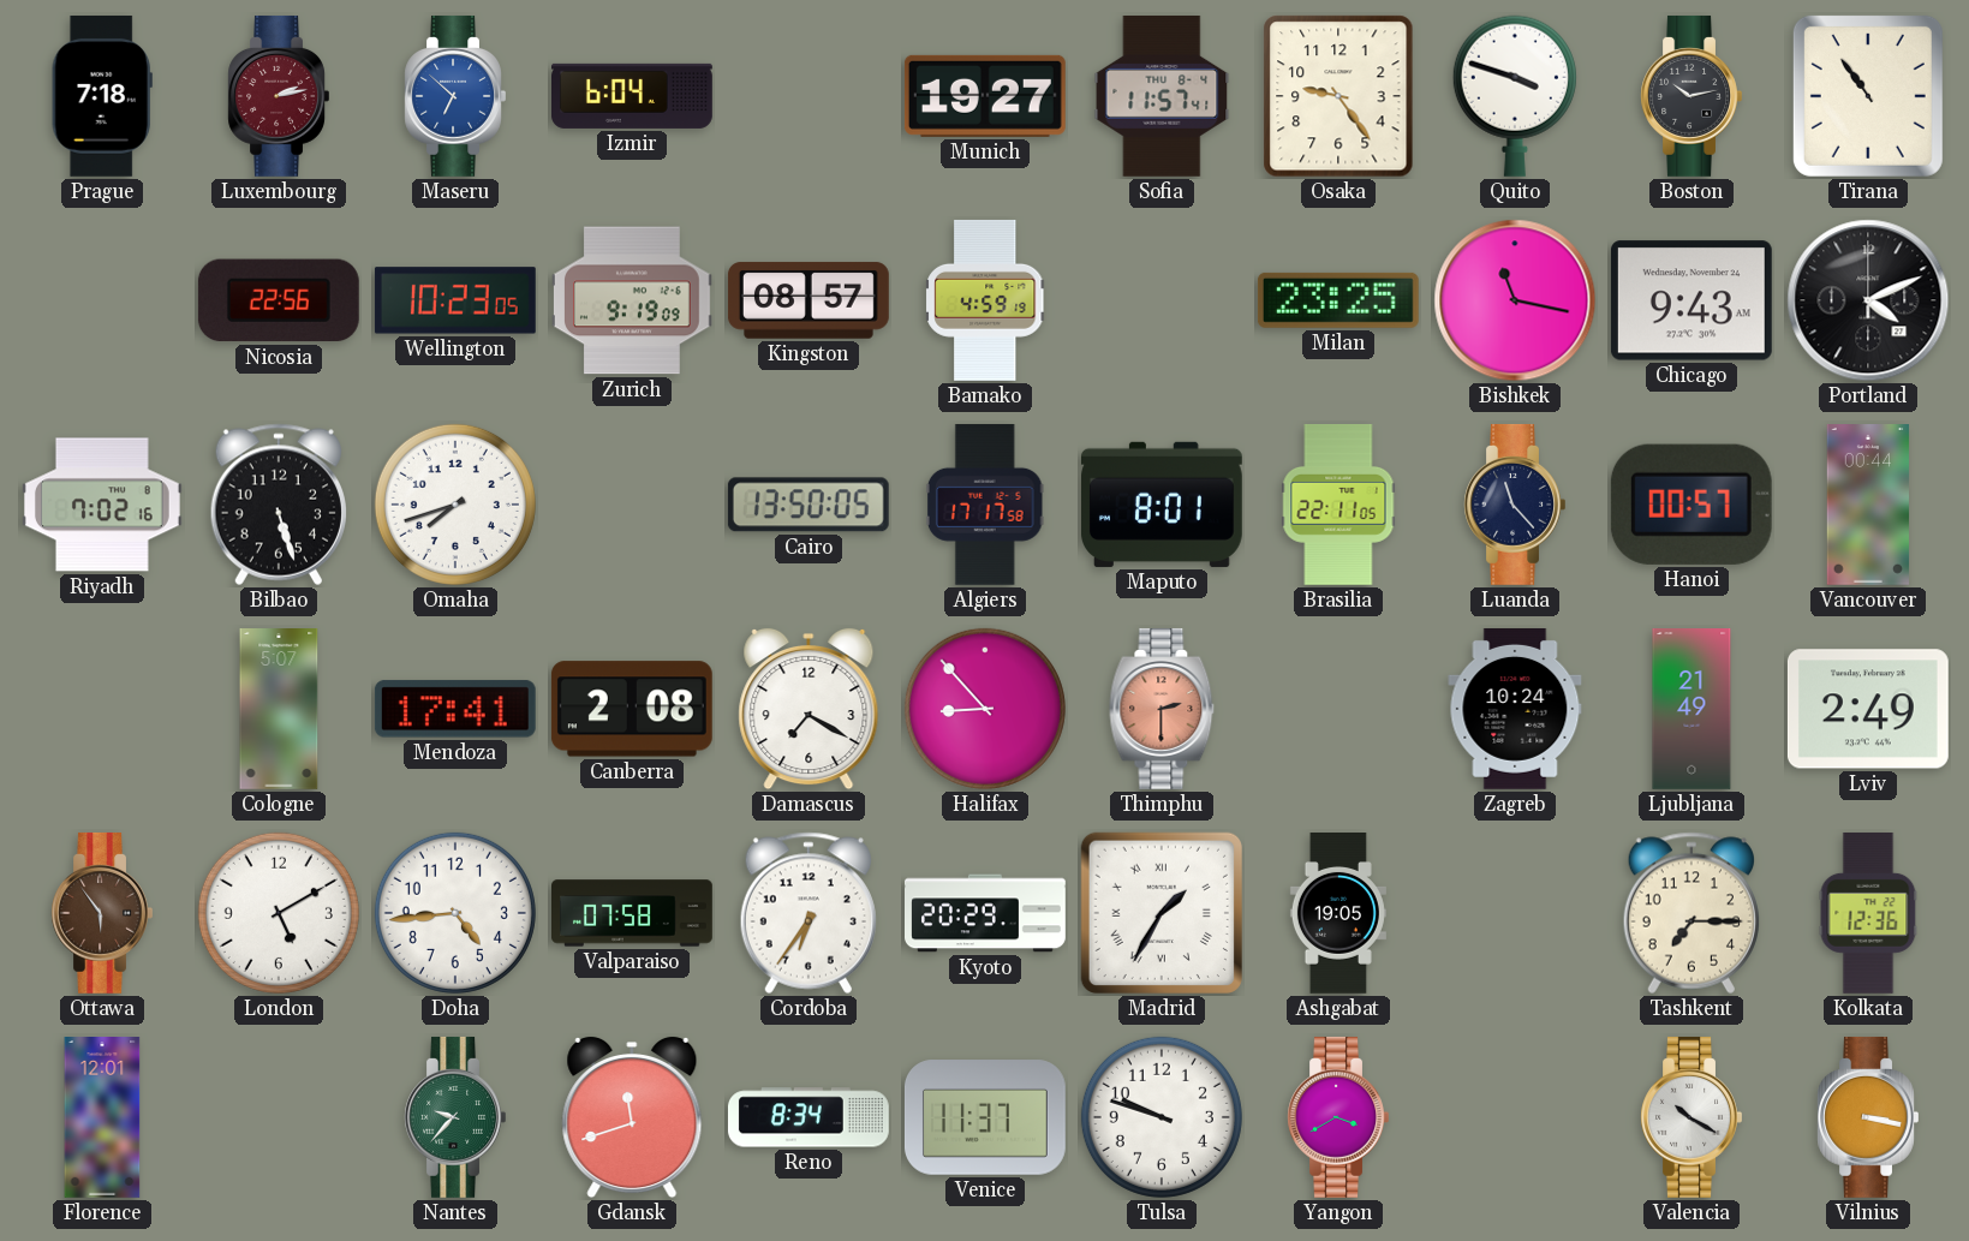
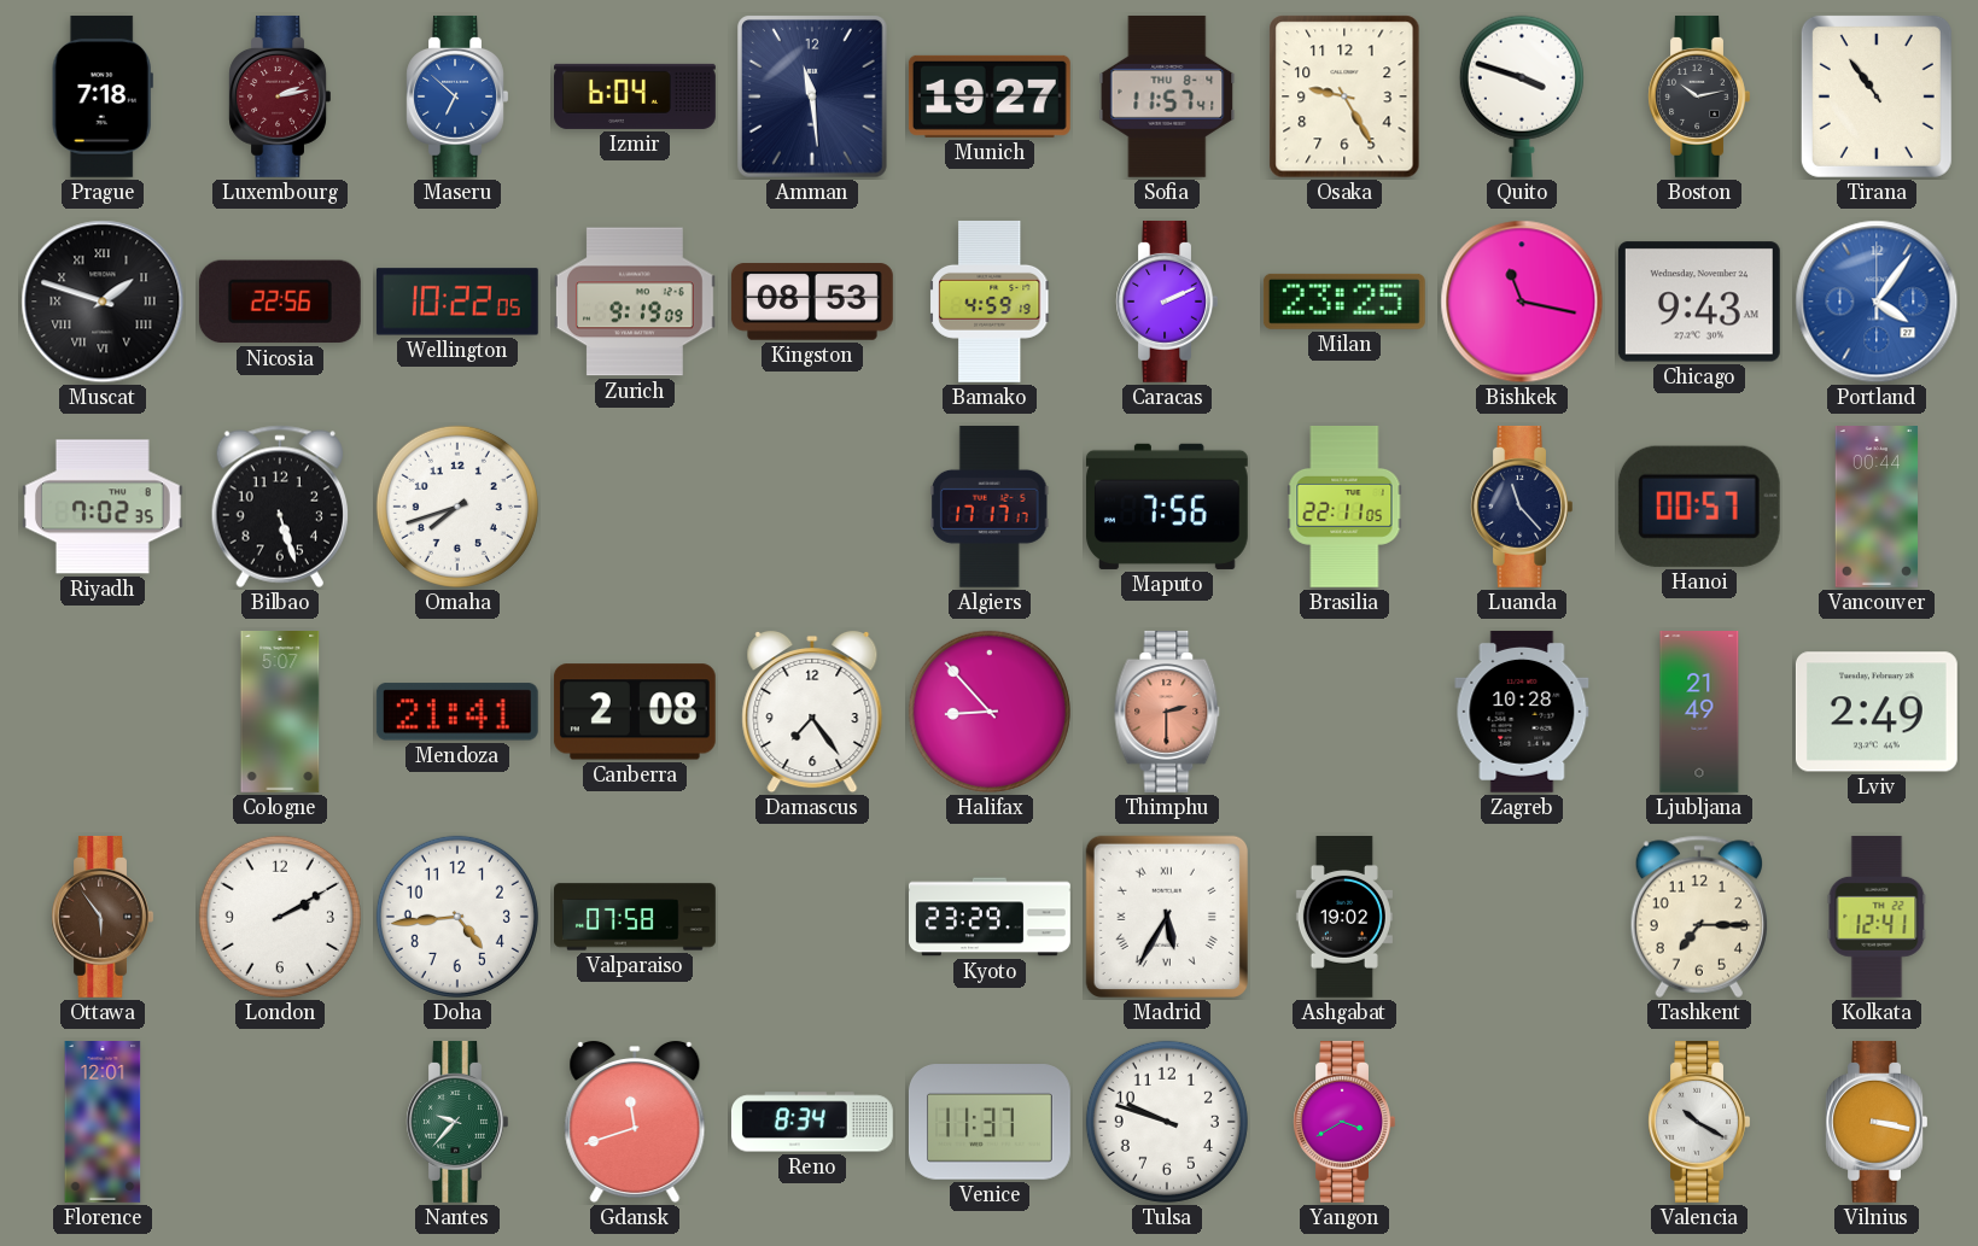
Amman: none -> 11:29
Osaka: 9:24 -> 9:25
Muscat: none -> 1:48
Wellington: 10:23 -> 10:22
Kingston: 08:57 -> 08:53
Caracas: none -> 2:11
Portland: 4:11 -> 4:06
Portland dial: black -> blue
Riyadh: 7:02:16 -> 7:02:35
Cairo: 13:50 -> none
Algiers: 17:17:58 -> 17:17:17
Maputo: 8:01 -> 7:56
Mendoza: 17:41 -> 21:41
Damascus: 7:20 -> 7:24
Zagreb: 10:24 -> 10:28
London: 5:10 -> 2:10
Cordoba: 6:36 -> none
Kyoto: 20:29 -> 23:29
Madrid: 1:35 -> 5:35
Ashgabat: 19:05 -> 19:02
Kolkata: 12:36 -> 12:41
